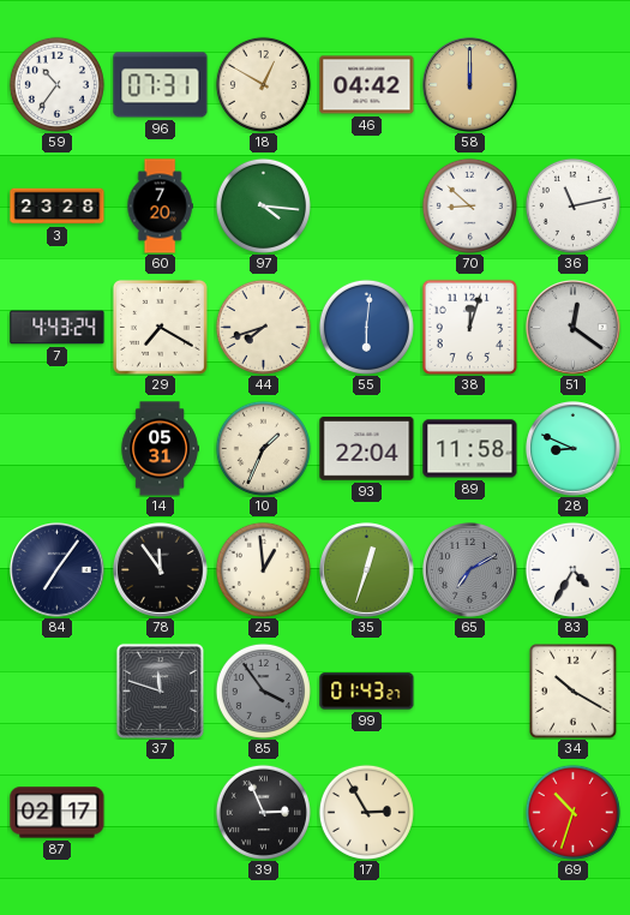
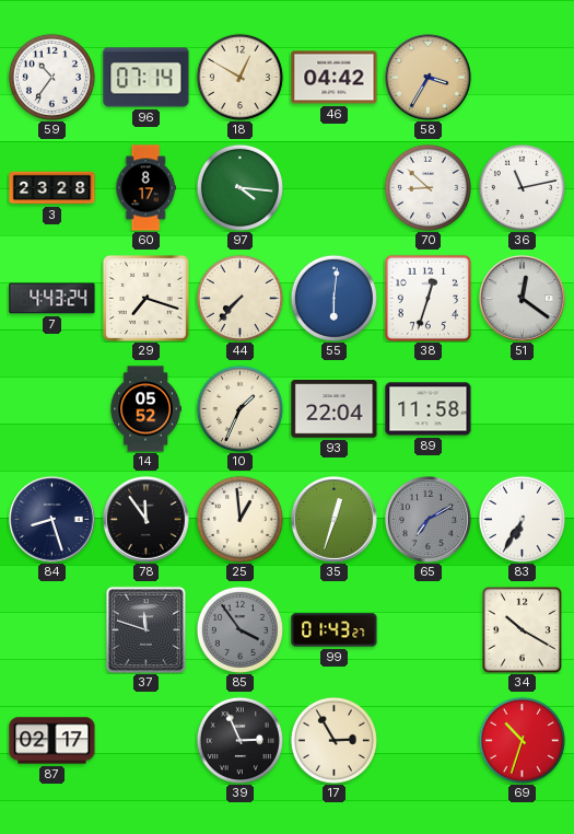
96: 07:31 -> 07:14
58: 12:00 -> 3:35
60: 7:20 -> 8:17
29: 7:20 -> 7:18
44: 7:42 -> 7:37
38: 12:03 -> 12:33
14: 05:31 -> 05:52
28: 8:49 -> none
84: 7:06 -> 8:27
83: 4:35 -> 6:35
